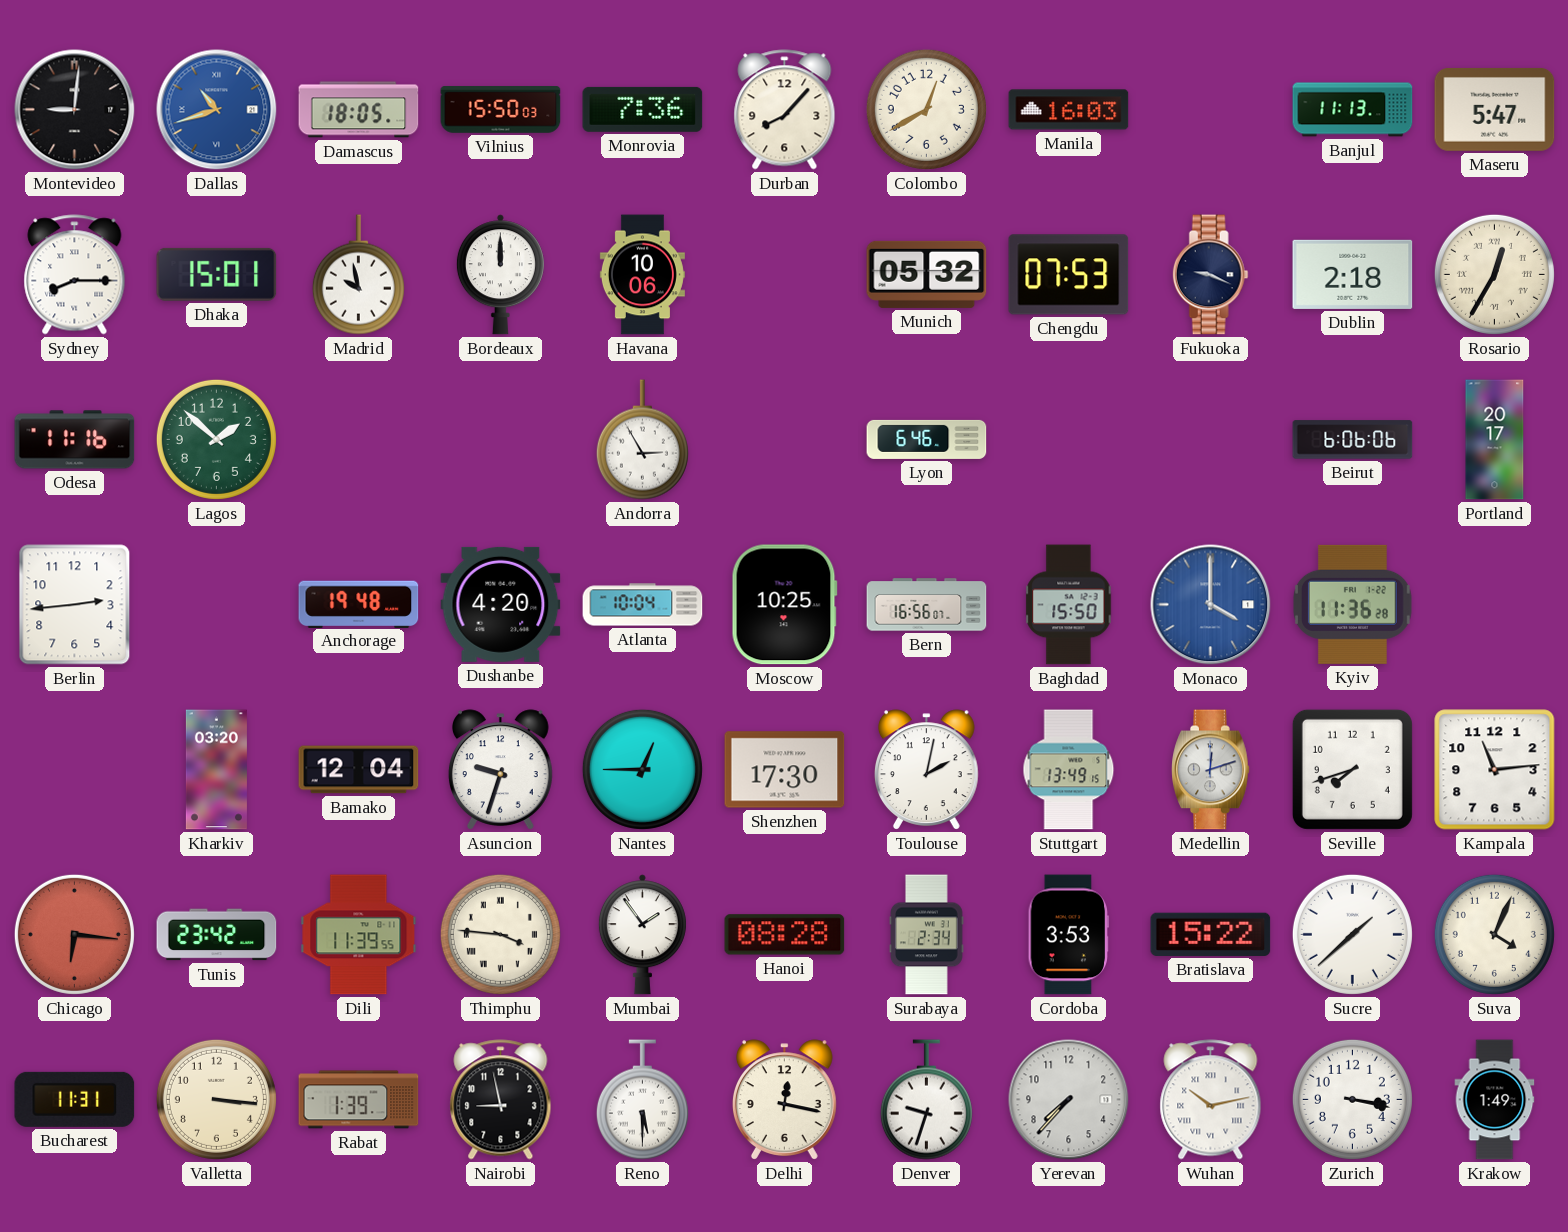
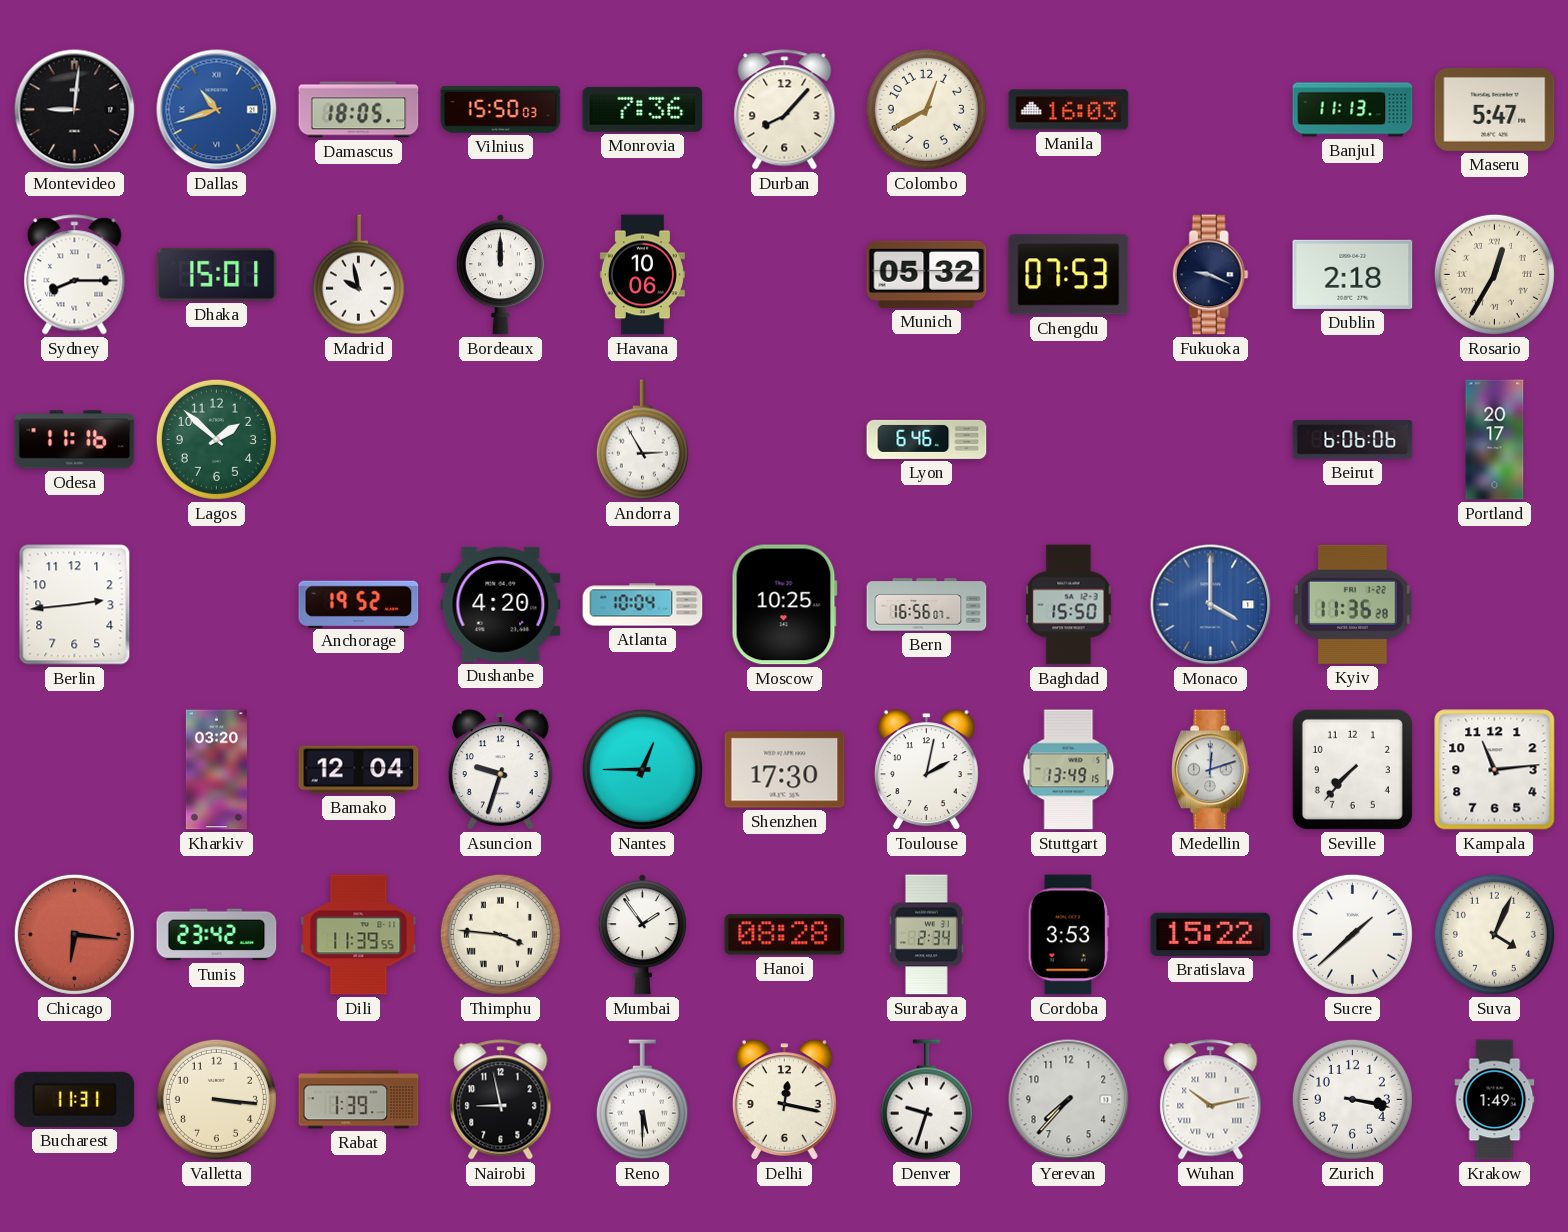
Anchorage: 19:48 -> 19:52
Seville: 7:42 -> 7:37
